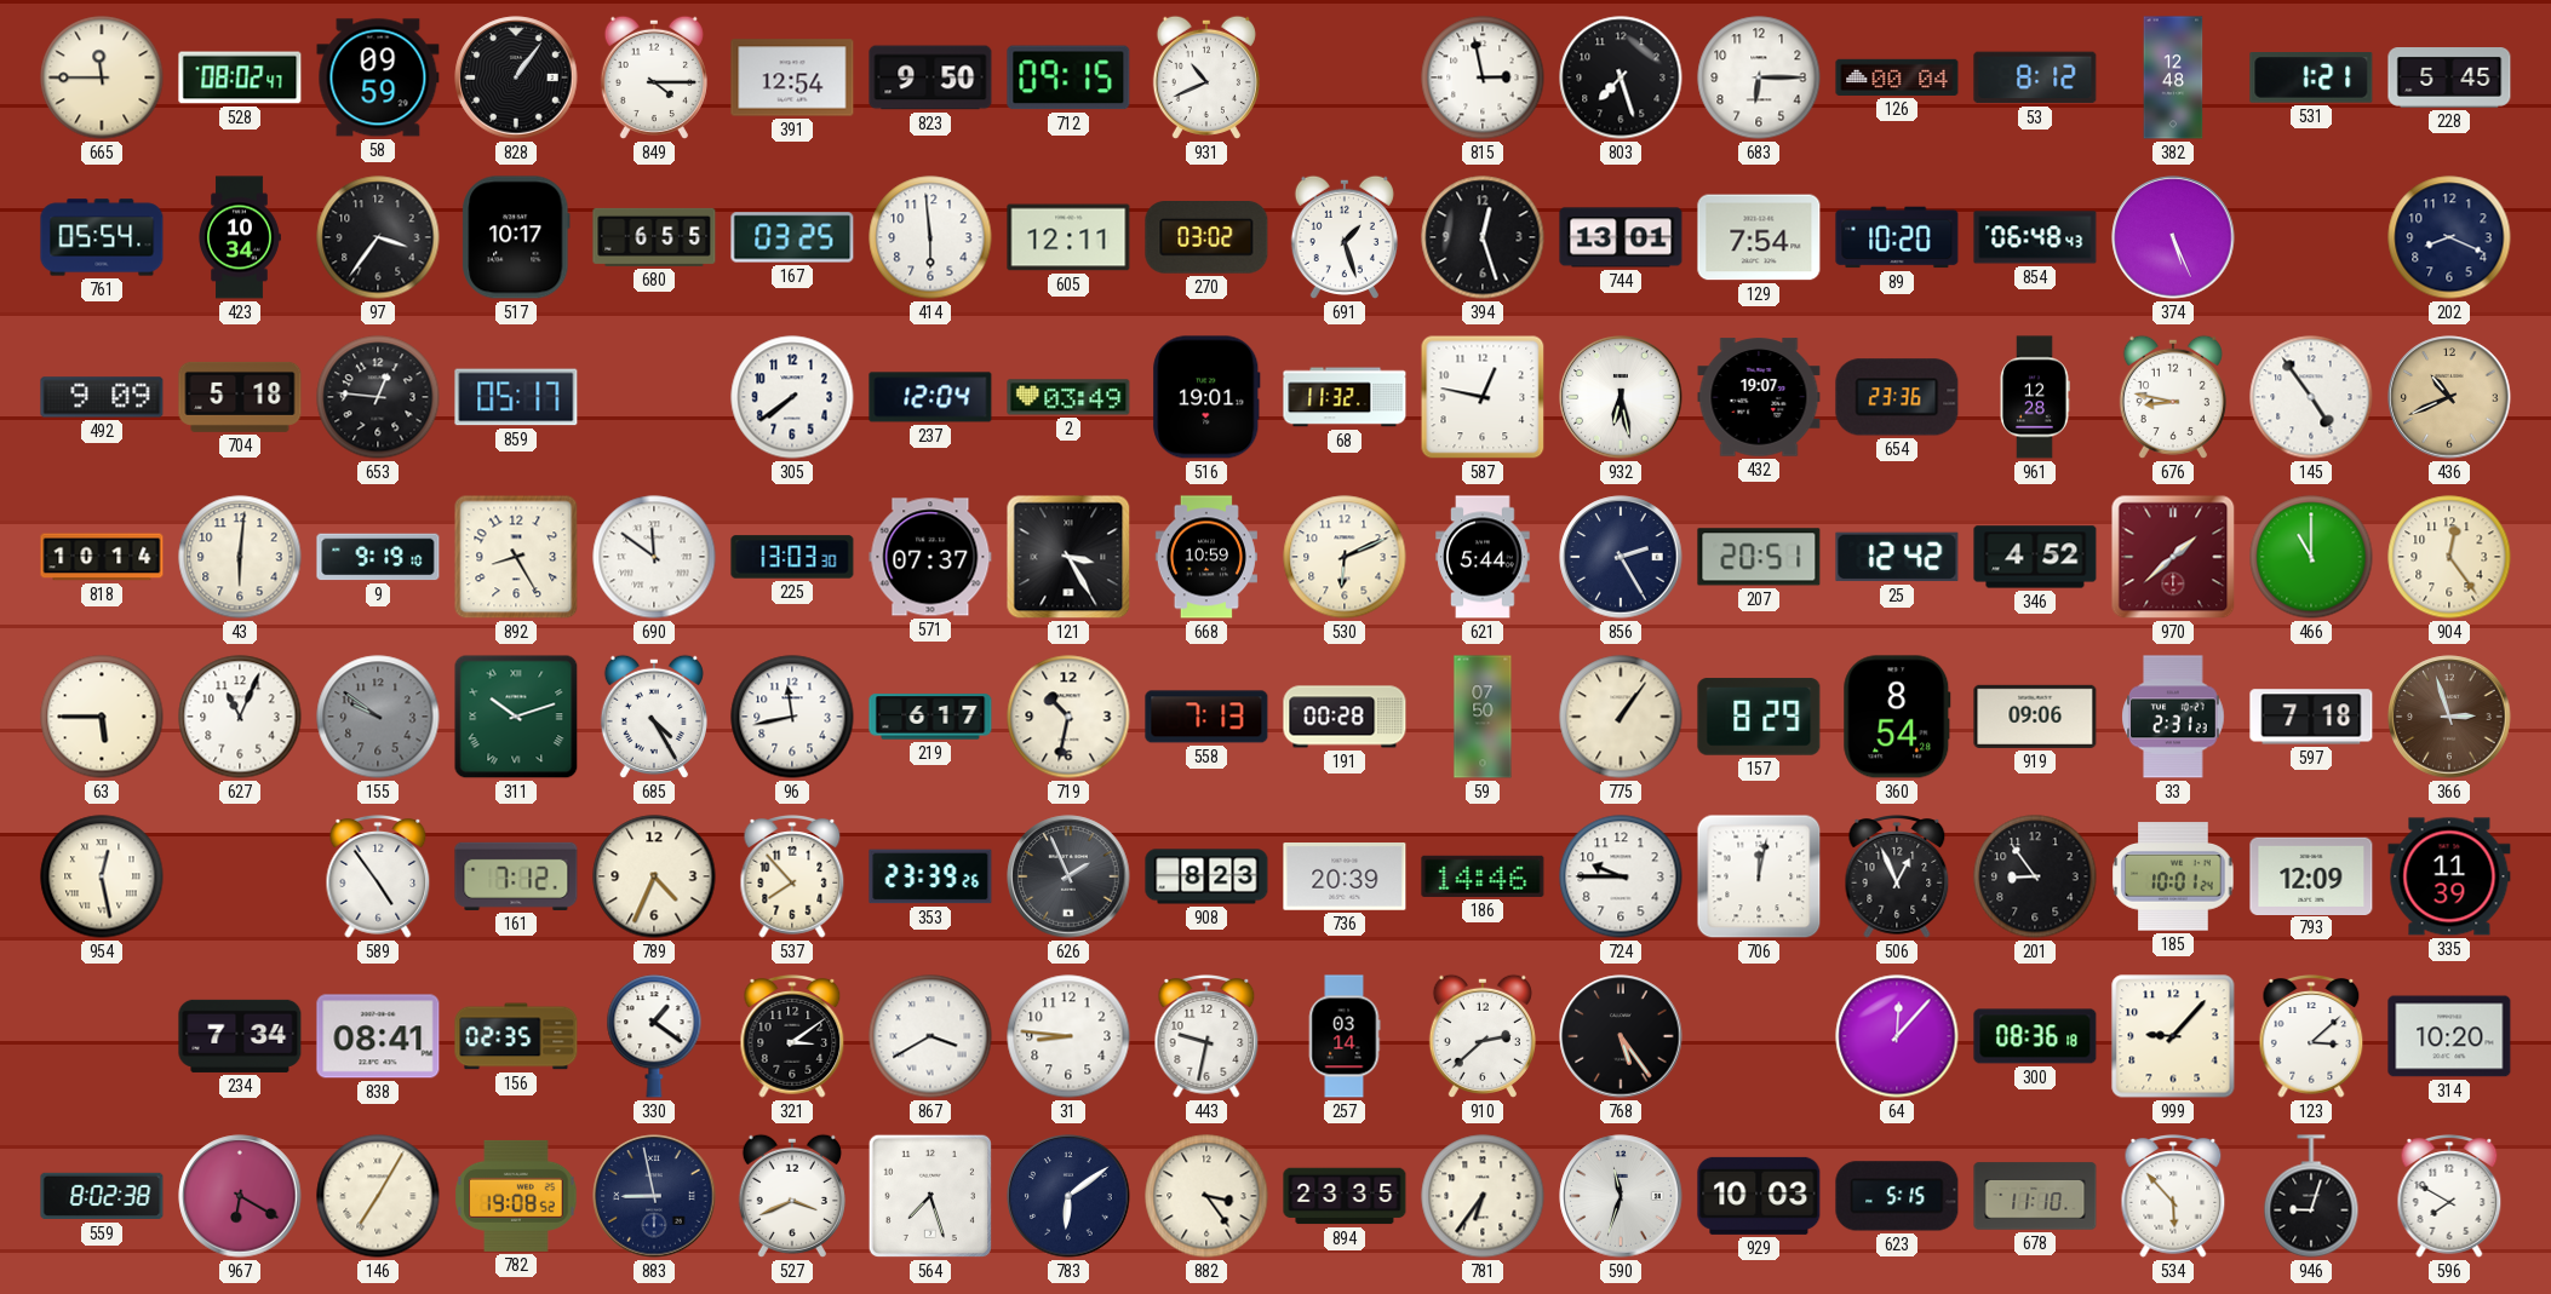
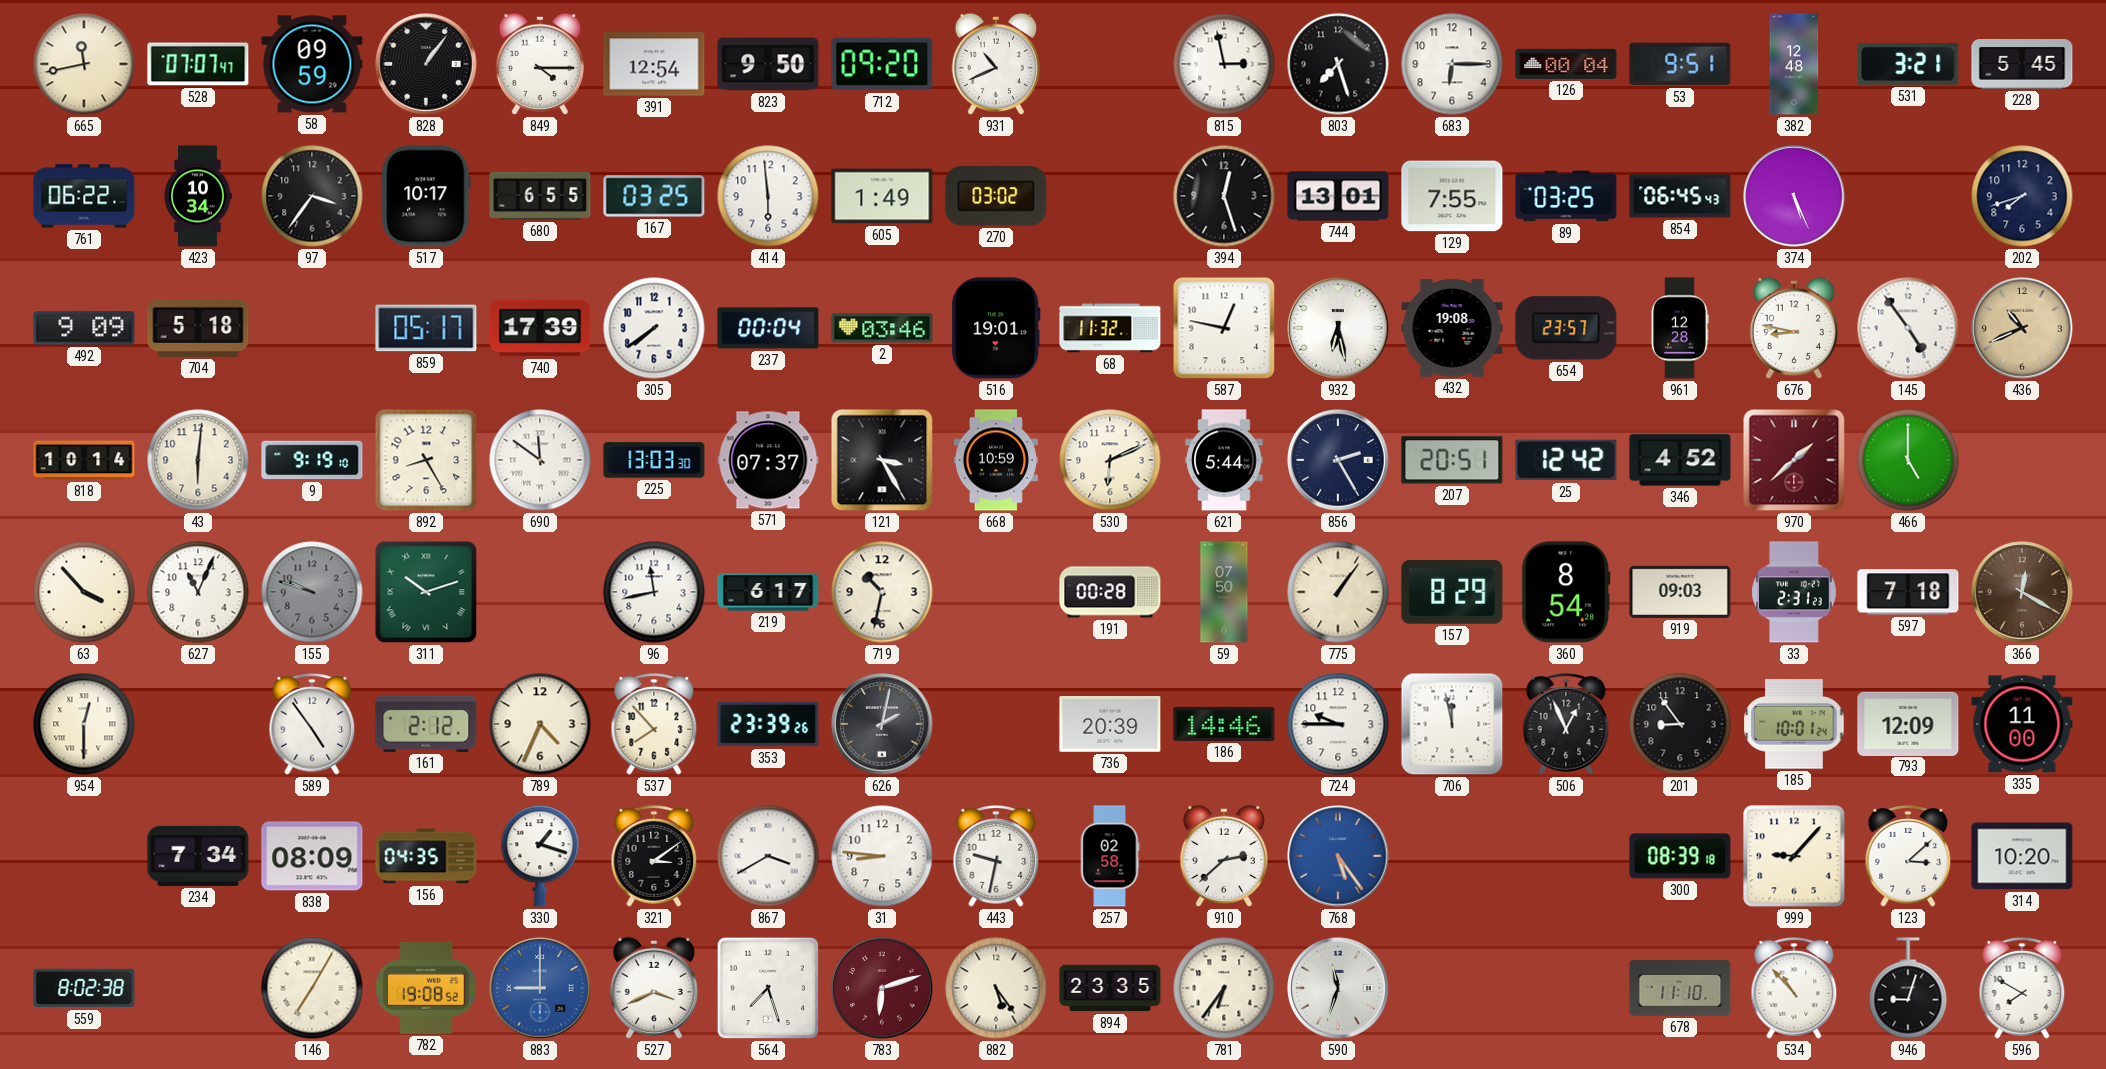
665: 11:45 -> 11:43
528: 08:02 -> 07:07
712: 09:15 -> 09:20
53: 8:12 -> 9:51
531: 1:21 -> 3:21
761: 05:54 -> 06:22
605: 12:11 -> 1:49
691: 1:27 -> none
129: 7:54 -> 7:55
89: 10:20 -> 03:25
854: 06:48 -> 06:45
202: 8:19 -> 7:42
653: 12:46 -> none
740: none -> 17:39
237: 12:04 -> 00:04
2: 03:49 -> 03:46
432: 19:07 -> 19:08
654: 23:36 -> 23:57
466: 11:00 -> 5:00
904: 12:24 -> none
63: 5:45 -> 3:53
155: 9:51 -> 9:48
685: 4:25 -> none
558: 7:13 -> none
919: 09:06 -> 09:03
366: 2:57 -> 12:20
954: 12:28 -> 12:30
161: 7:12 -> 2:12
626: 1:56 -> 2:02
908: 8:23 -> none
706: 12:02 -> 11:58
335: 11:39 -> 11:00
838: 08:41 -> 08:09
156: 02:35 -> 04:35
330: 1:21 -> 1:18
257: 03:14 -> 02:58
768 dial: black -> blue
64: 12:07 -> none
300: 08:36 -> 08:39
967: 6:20 -> none
883: 8:58 -> 9:00
883 dial: navy -> blue
783: 6:09 -> 6:12
783 dial: navy -> burgundy
882: 3:24 -> 5:24
929: 10:03 -> none
623: 5:15 -> none
534: 5:53 -> 10:53
